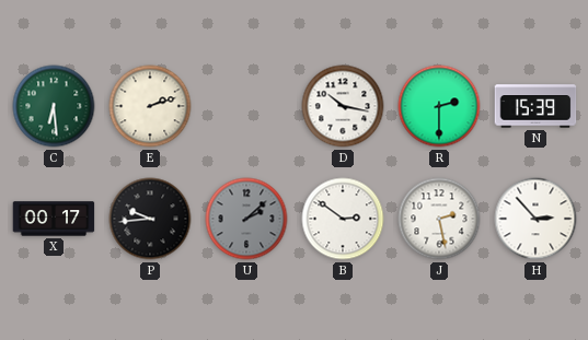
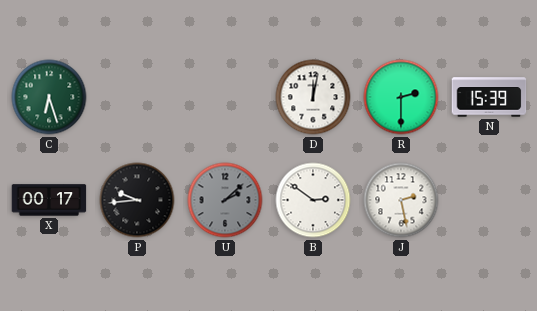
C: 6:29 -> 6:27
E: 2:12 -> none
D: 10:17 -> 12:02
H: 2:53 -> none
